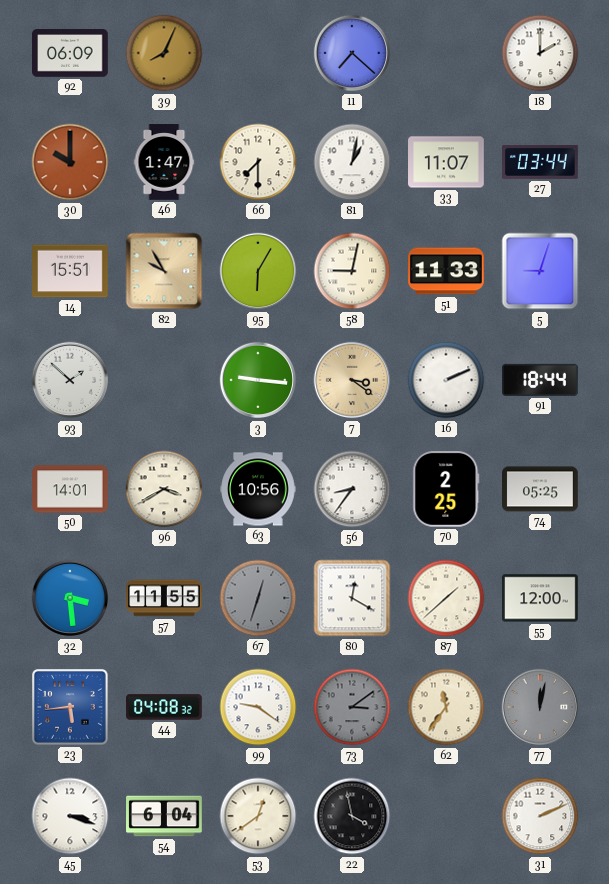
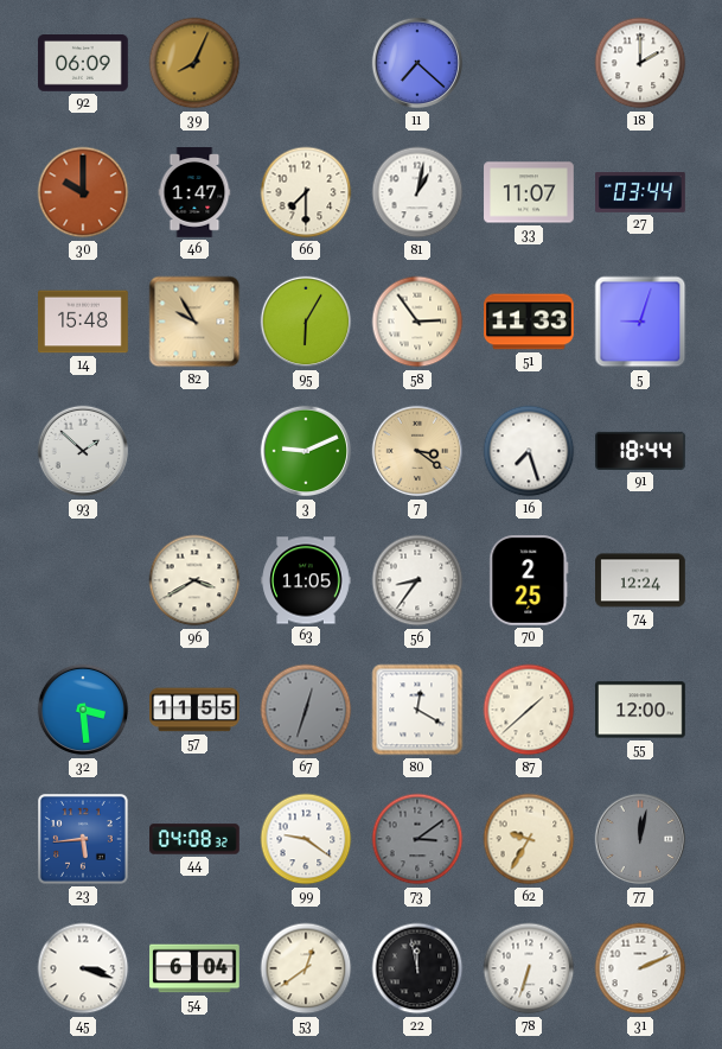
14: 15:51 -> 15:48
58: 9:02 -> 2:54
3: 9:16 -> 9:11
16: 2:11 -> 7:27
50: 14:01 -> none
63: 10:56 -> 11:05
74: 05:25 -> 12:24
62: 11:36 -> 9:35
22: 3:58 -> 11:58
78: none -> 6:33
